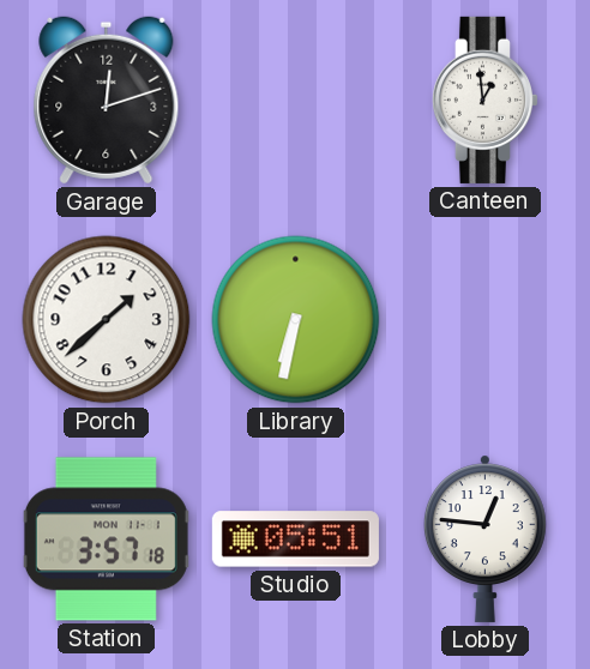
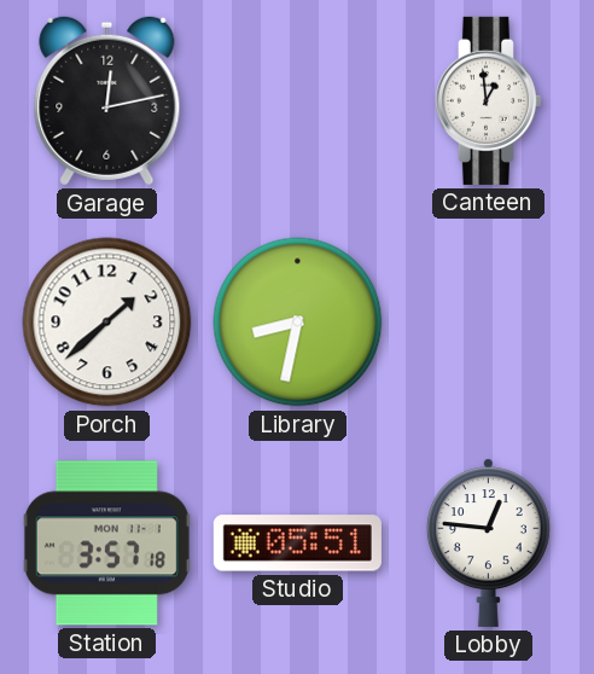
Garage: 12:12 -> 12:13
Library: 6:32 -> 8:32
